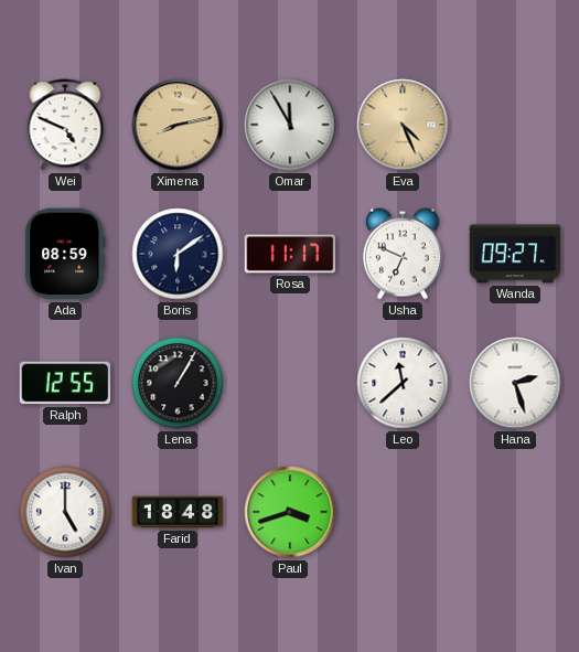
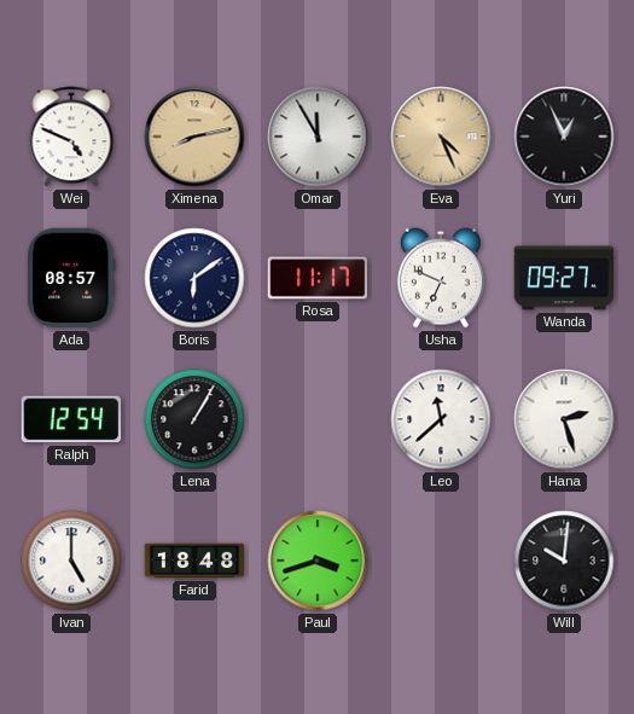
Yuri: none -> 12:56
Ada: 08:59 -> 08:57
Ralph: 12:55 -> 12:54
Will: none -> 10:01
